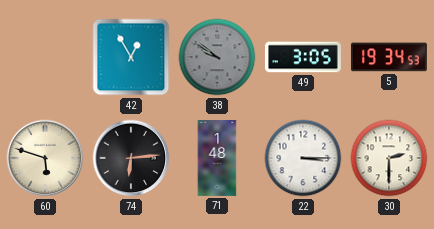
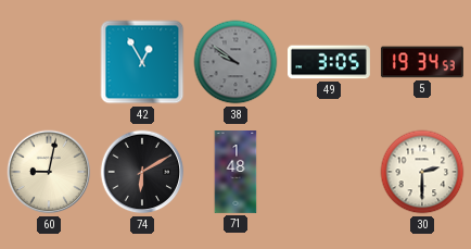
60: 5:48 -> 9:02
74: 6:14 -> 6:10
22: 3:15 -> none
